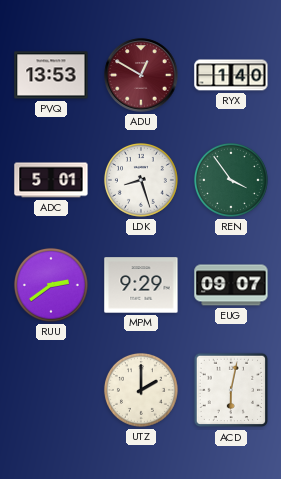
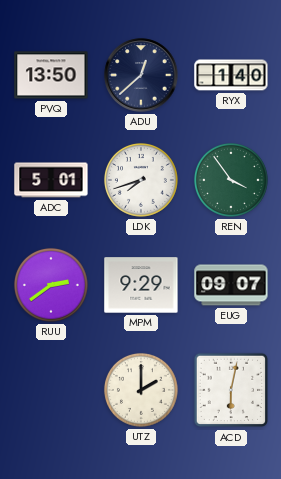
PVQ: 13:53 -> 13:50
ADU: 12:50 -> 12:38
ADU dial: burgundy -> navy
LDK: 8:27 -> 7:42
